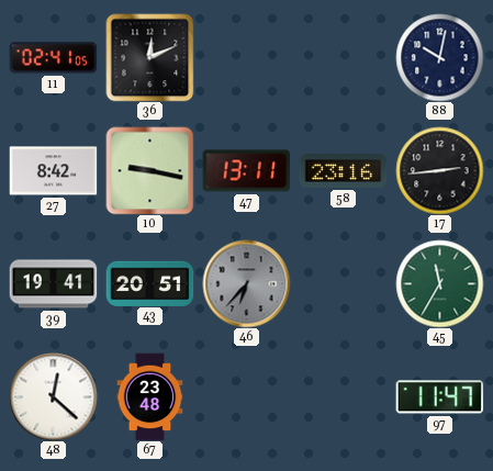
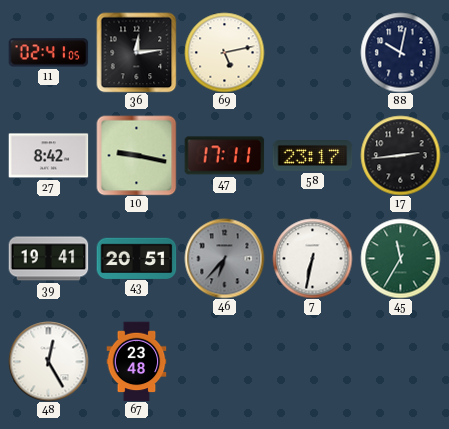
36: 12:11 -> 12:14
69: none -> 5:13
47: 13:11 -> 17:11
58: 23:16 -> 23:17
7: none -> 6:32
48: 12:22 -> 12:25
97: 11:47 -> none
